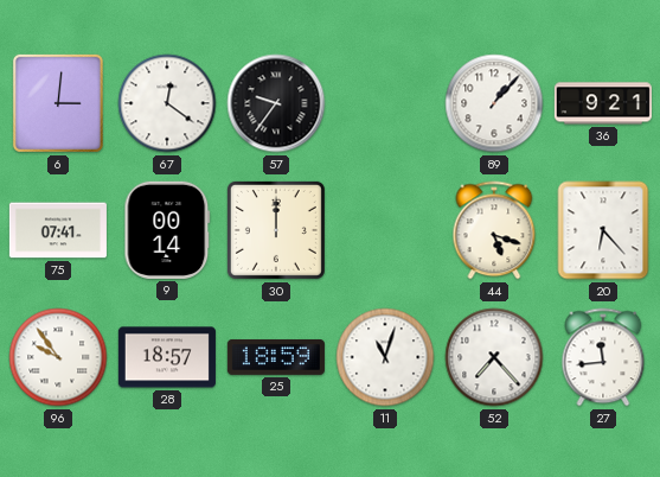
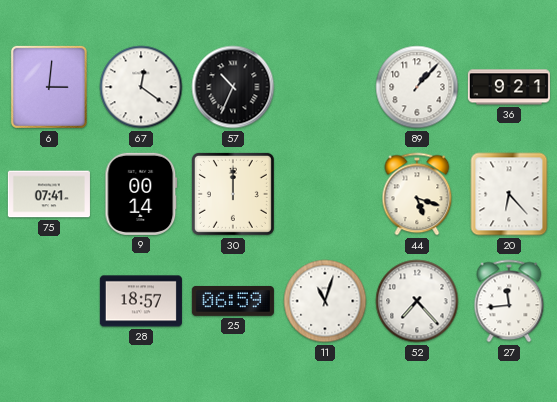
57: 9:36 -> 10:34
96: 9:54 -> none
25: 18:59 -> 06:59
